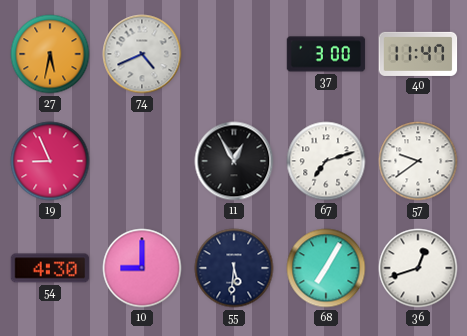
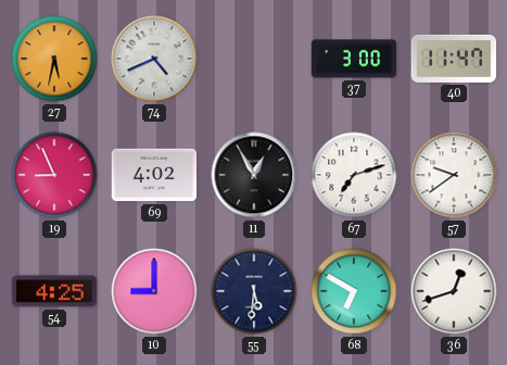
69: none -> 4:02
54: 4:30 -> 4:25
68: 7:05 -> 6:50
